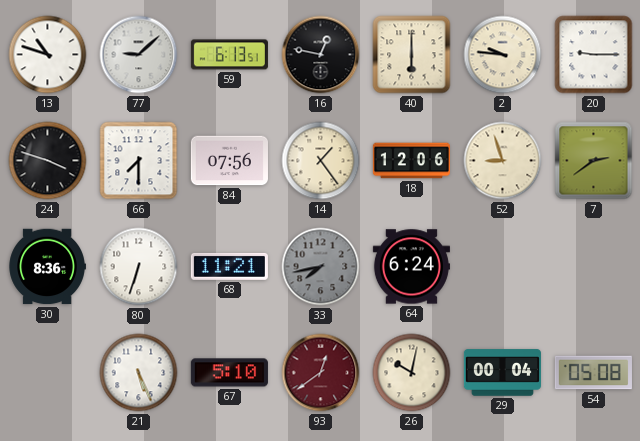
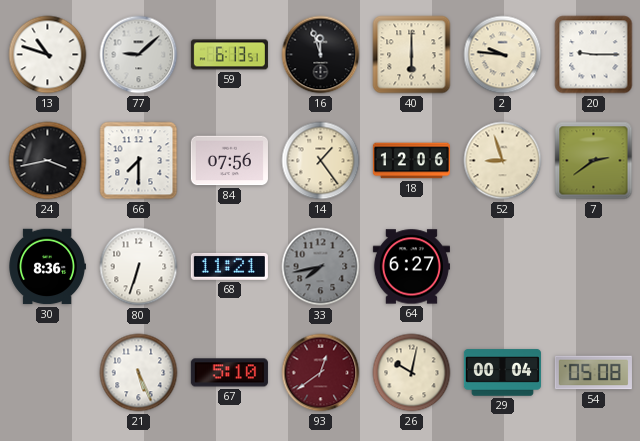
16: 12:47 -> 11:57
24: 3:48 -> 3:43
64: 6:24 -> 6:27
